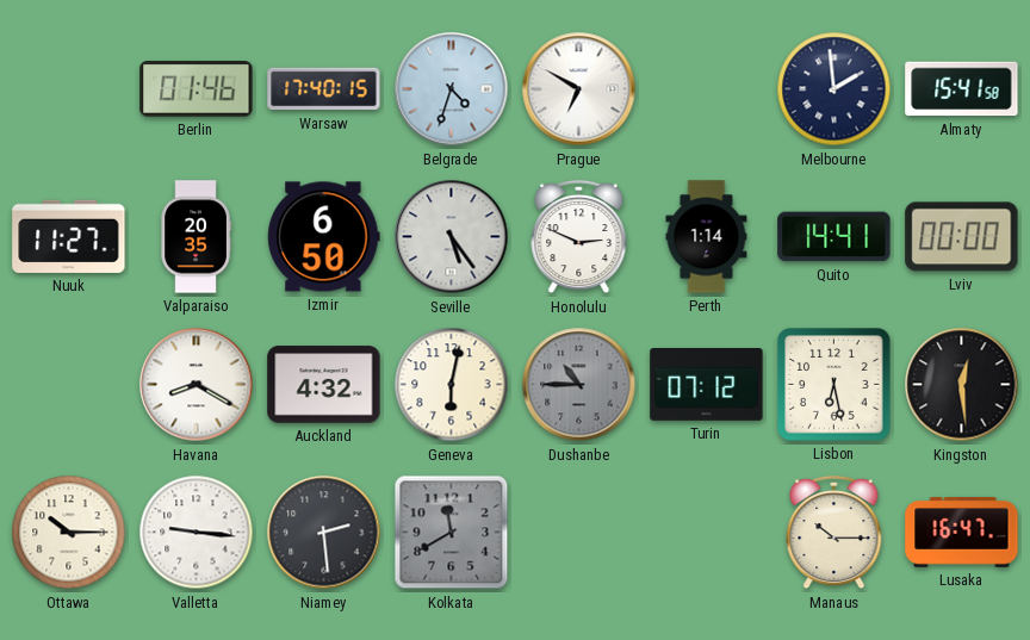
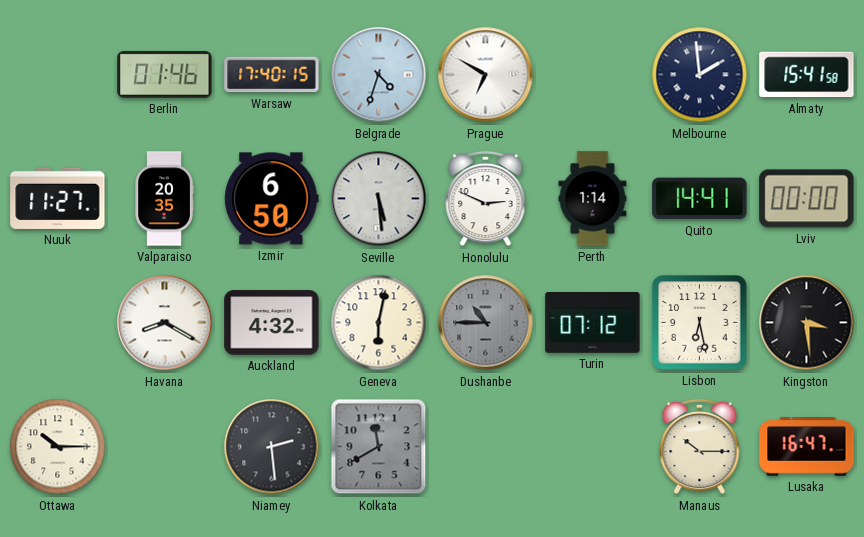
Seville: 5:24 -> 5:29
Kingston: 12:29 -> 3:29
Valletta: 9:16 -> none
